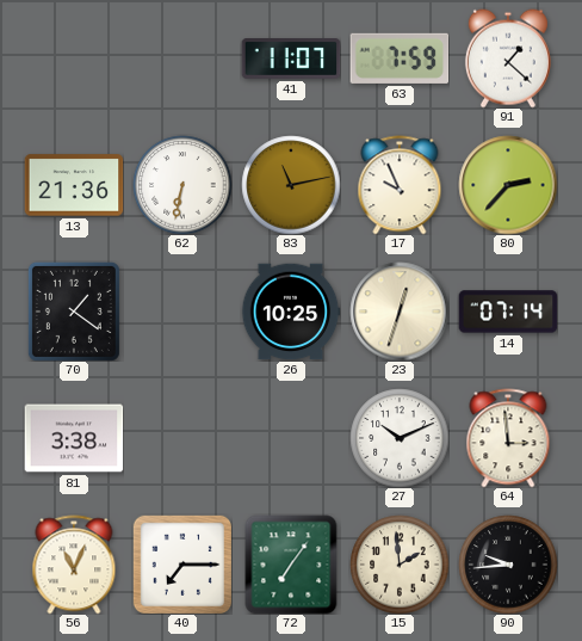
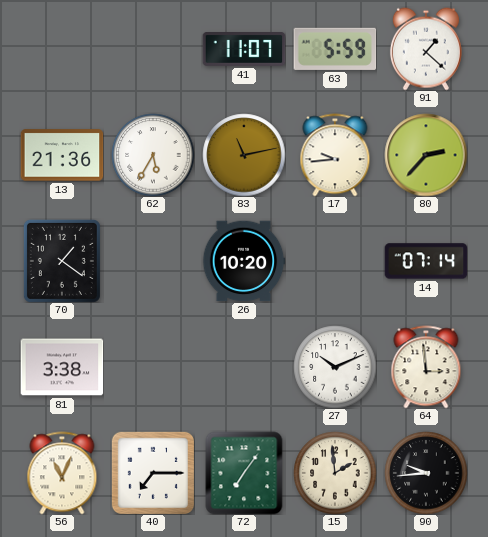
63: 7:59 -> 5:59
62: 6:32 -> 5:35
17: 9:56 -> 9:44
26: 10:25 -> 10:20
23: 12:33 -> none
